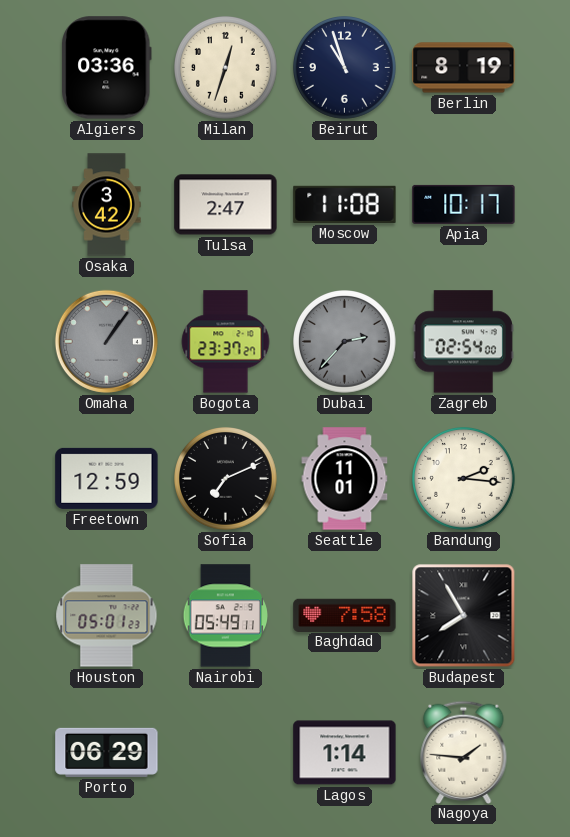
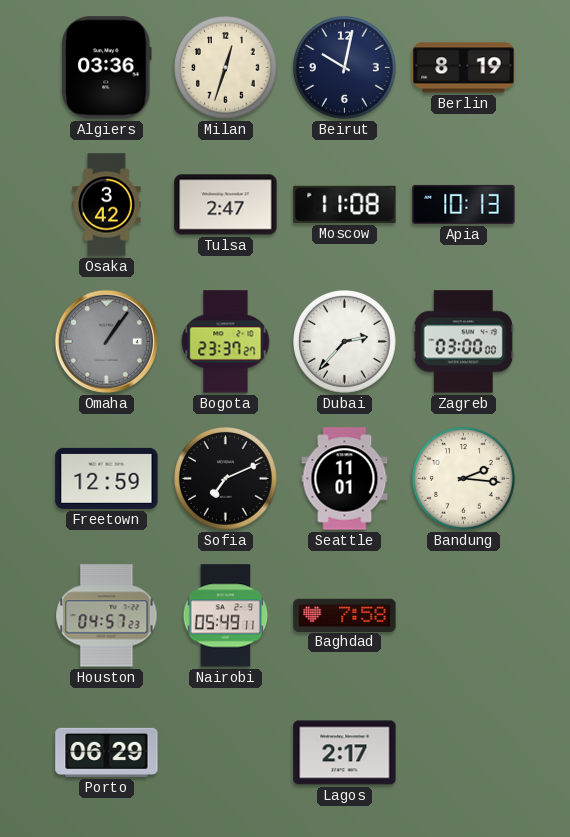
Beirut: 10:57 -> 10:02
Apia: 10:17 -> 10:13
Dubai dial: grey -> white
Zagreb: 02:54 -> 03:00
Houston: 05:01 -> 04:57
Budapest: 7:55 -> none
Lagos: 1:14 -> 2:17
Nagoya: 1:46 -> none
